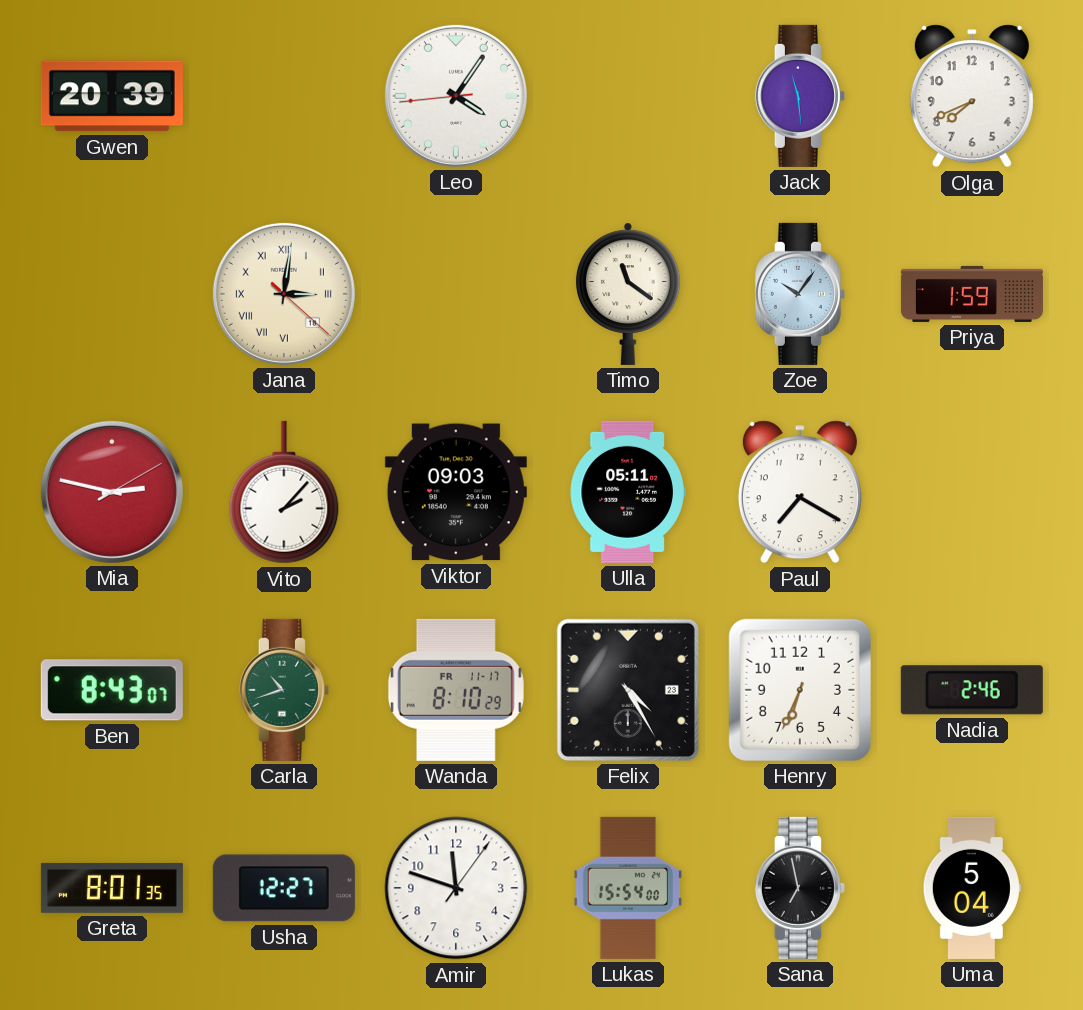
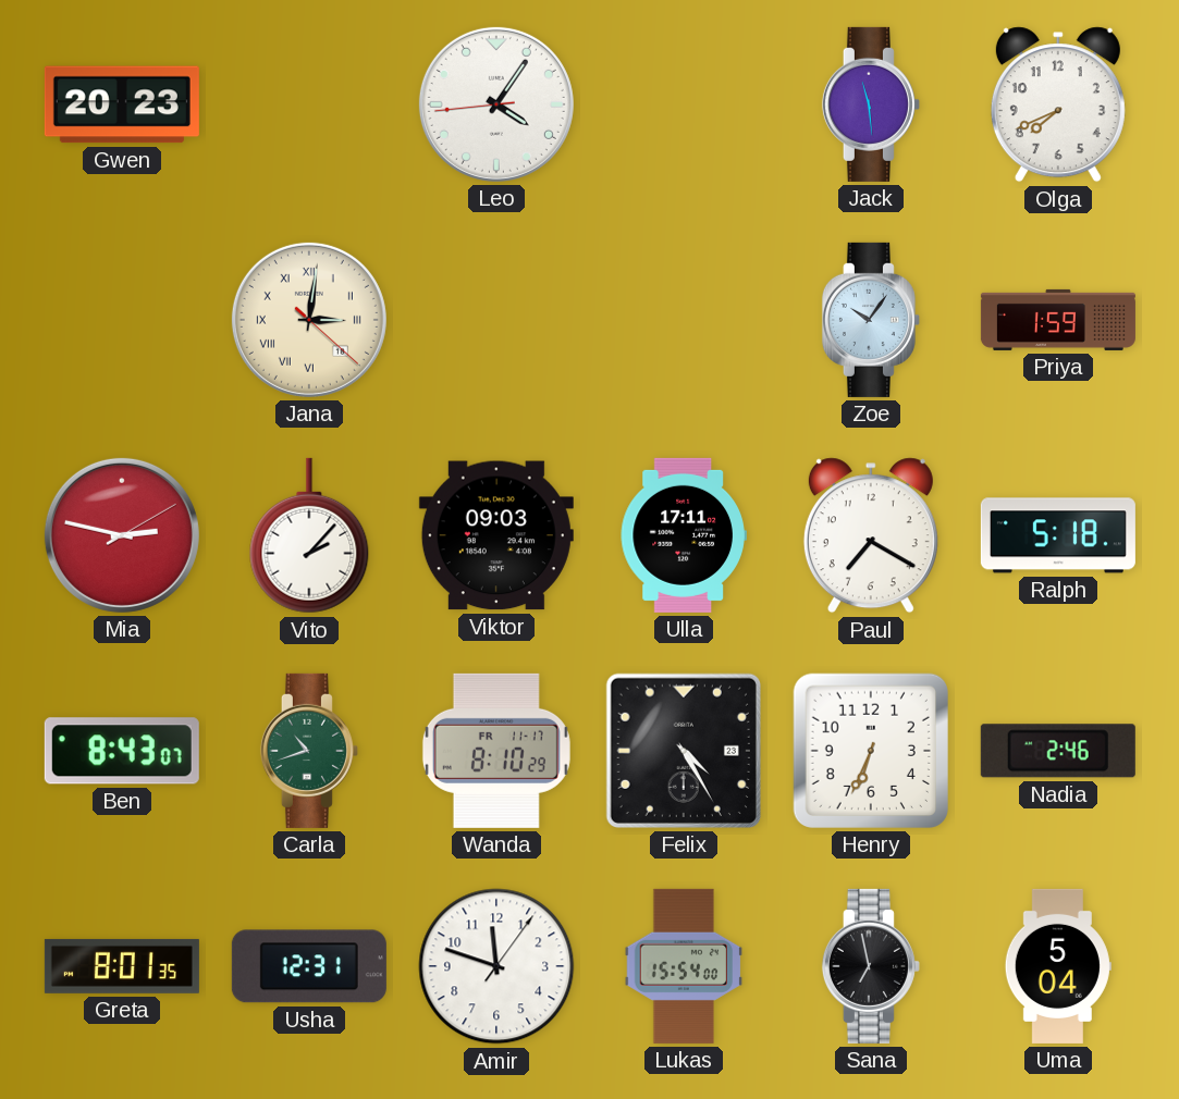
Gwen: 20:39 -> 20:23
Timo: 11:21 -> none
Ulla: 05:11 -> 17:11
Ralph: none -> 5:18
Usha: 12:27 -> 12:31
